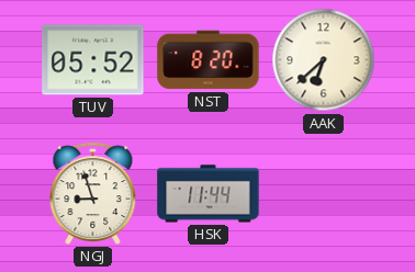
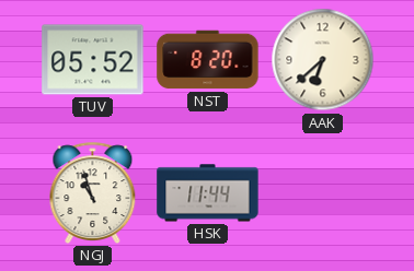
NGJ: 8:57 -> 10:57
